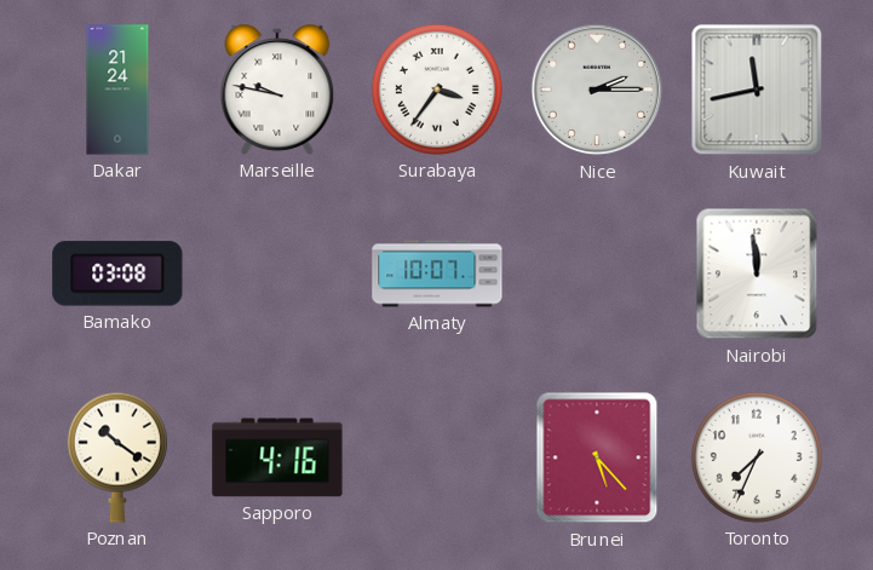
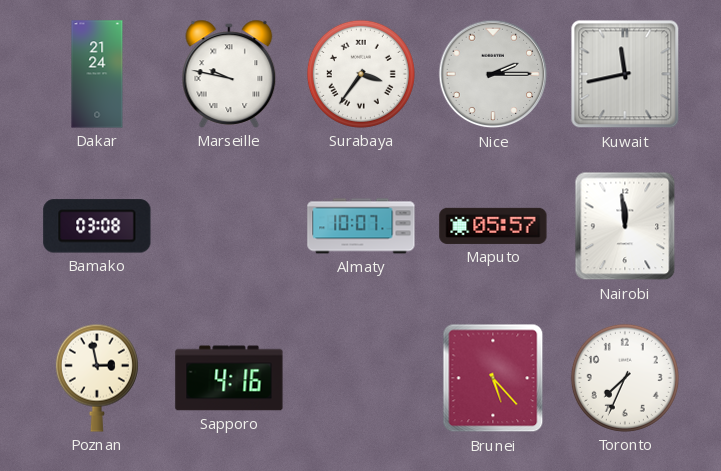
Maputo: none -> 05:57
Poznan: 10:21 -> 2:58
